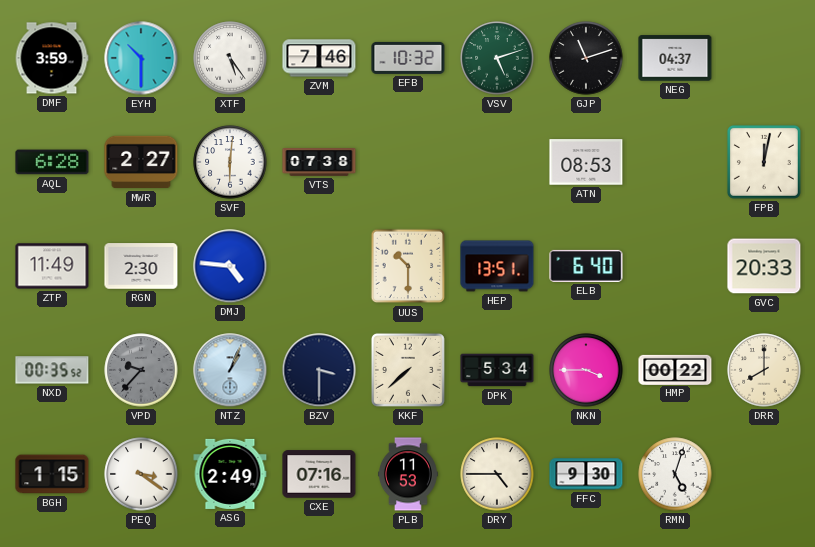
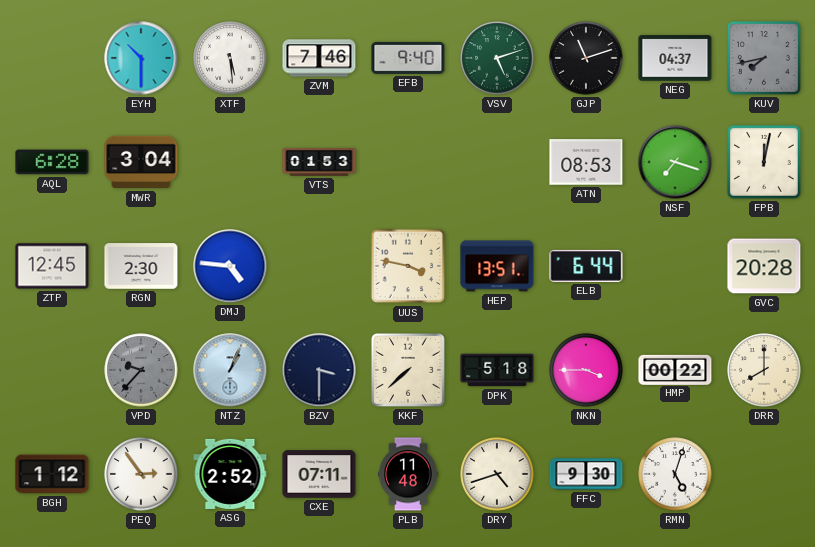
DMF: 3:59 -> none
XTF: 5:24 -> 5:29
EFB: 10:32 -> 9:40
KUV: none -> 7:43
MWR: 2:27 -> 3:04
SVF: 6:01 -> none
VTS: 07:38 -> 01:53
NSF: none -> 7:18
ZTP: 11:49 -> 12:45
UUS: 10:30 -> 3:47
ELB: 6:40 -> 6:44
GVC: 20:33 -> 20:28
NXD: 00:35 -> none
DPK: 5:34 -> 5:18
BGH: 1:15 -> 1:12
PEQ: 3:21 -> 2:54
ASG: 2:49 -> 2:52
CXE: 07:16 -> 07:11
PLB: 11:53 -> 11:48
DRY: 4:45 -> 4:42
